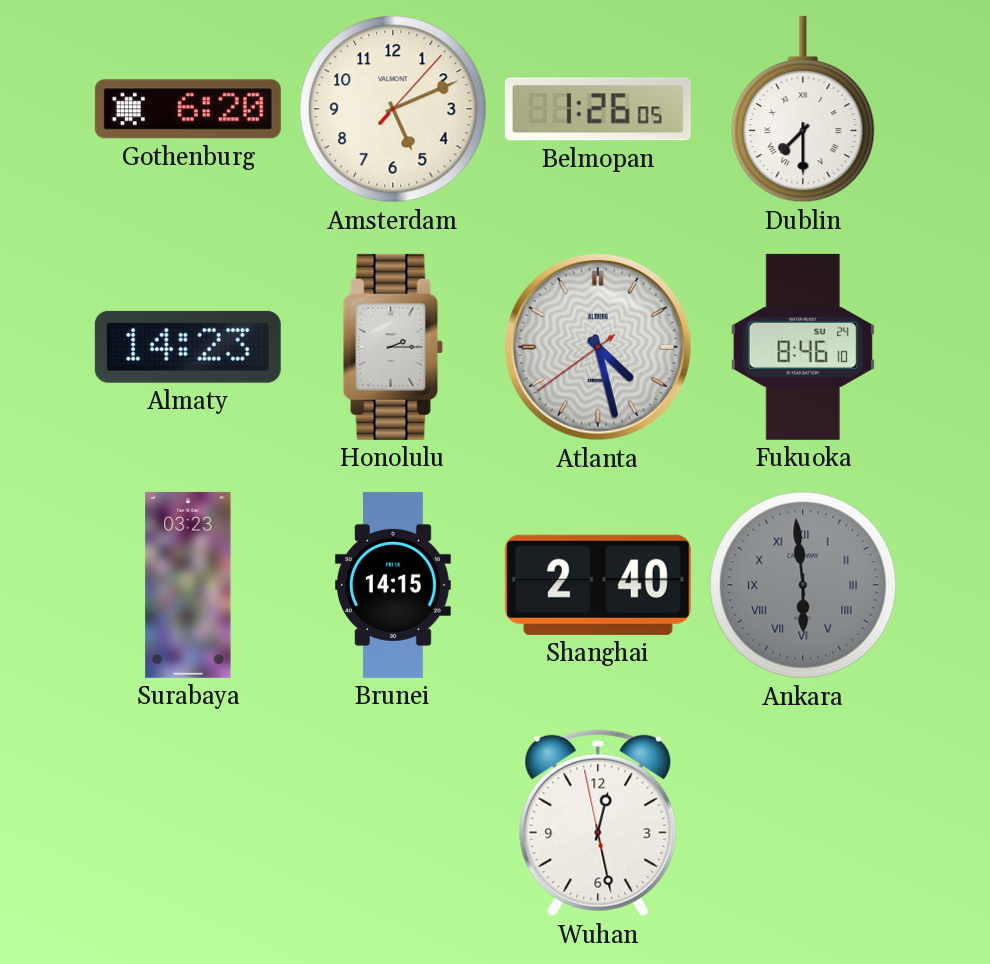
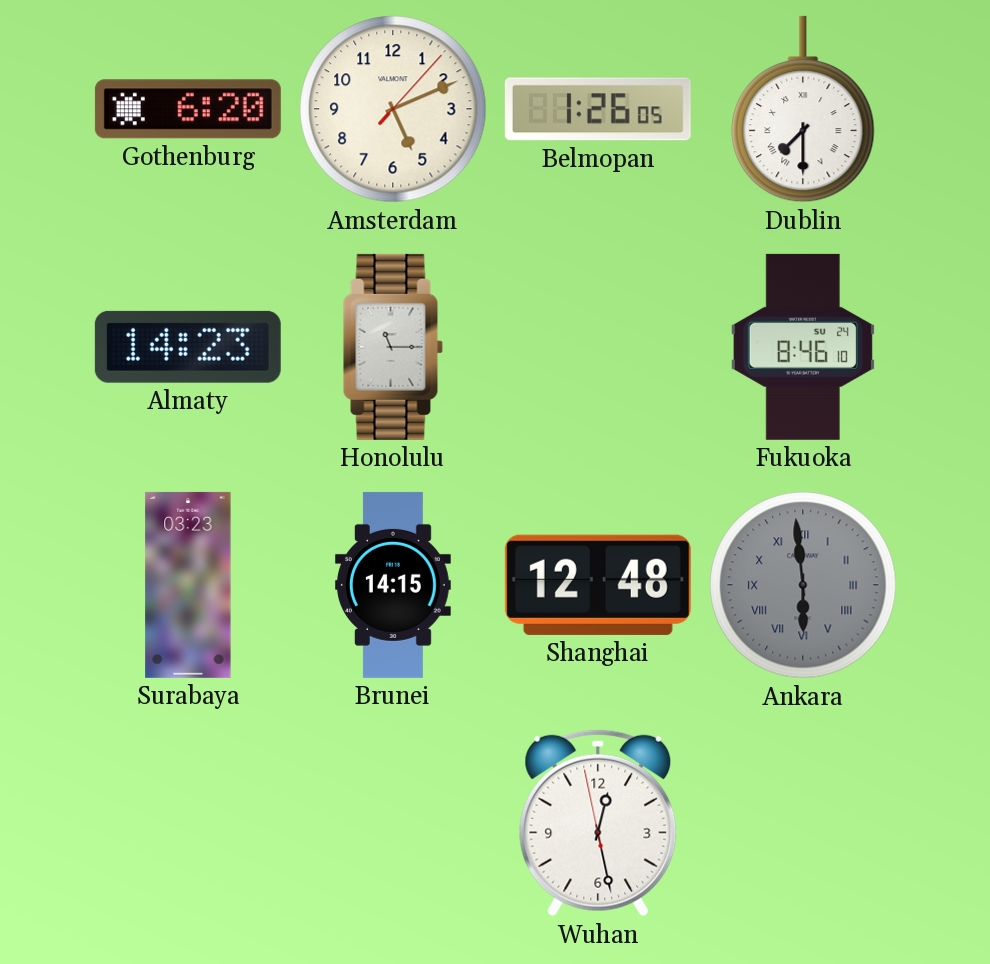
Honolulu: 2:15 -> 11:15
Atlanta: 4:27 -> none
Shanghai: 2:40 -> 12:48
